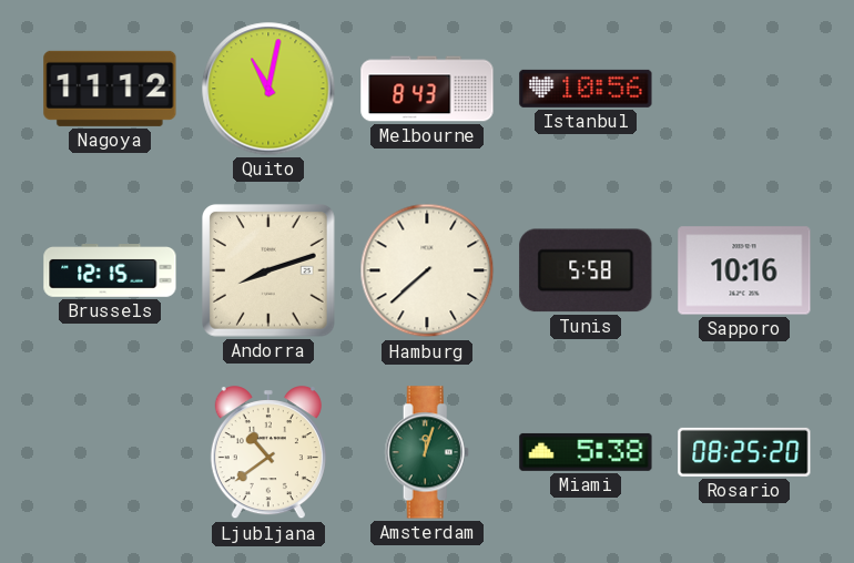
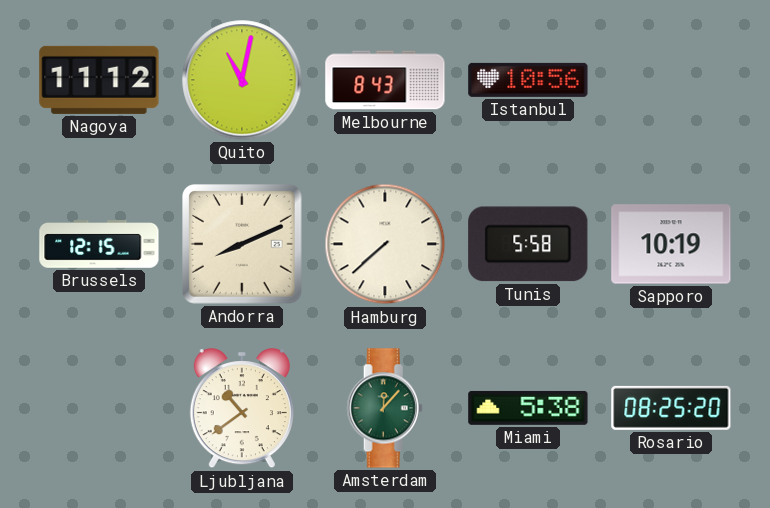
Andorra: 8:12 -> 8:11
Sapporo: 10:16 -> 10:19
Amsterdam: 12:03 -> 12:07
